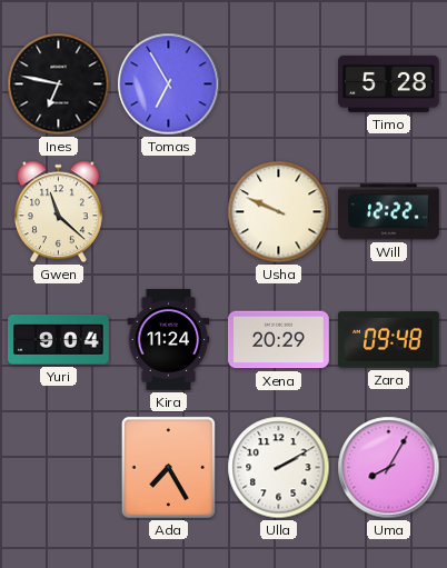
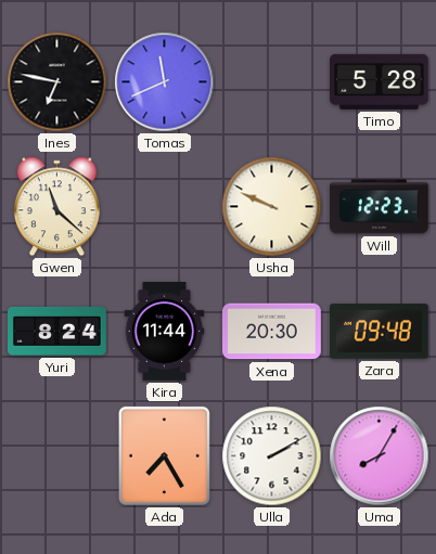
Tomas: 6:55 -> 11:41
Will: 12:22 -> 12:23
Yuri: 9:04 -> 8:24
Kira: 11:24 -> 11:44
Xena: 20:29 -> 20:30
